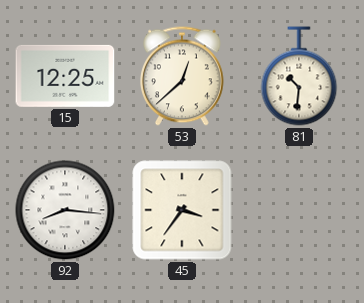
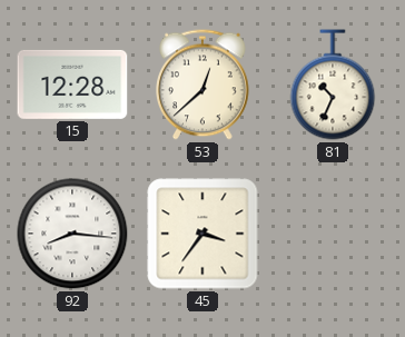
15: 12:25 -> 12:28
81: 10:31 -> 10:34
